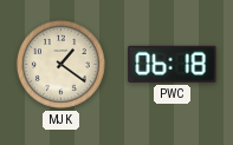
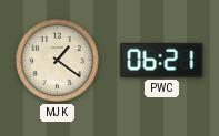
PWC: 06:18 -> 06:21
